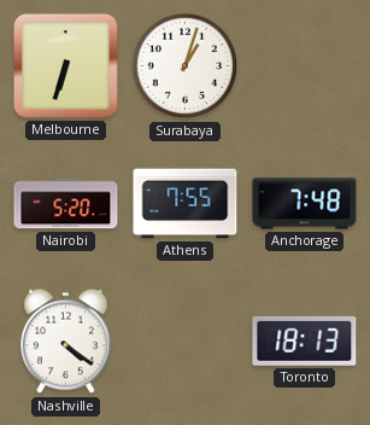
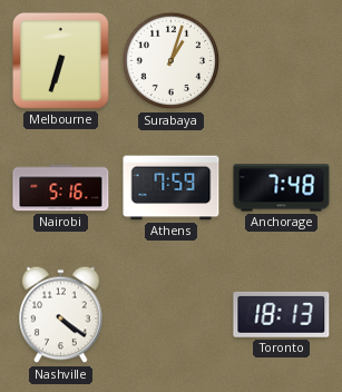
Nairobi: 5:20 -> 5:16
Athens: 7:55 -> 7:59
